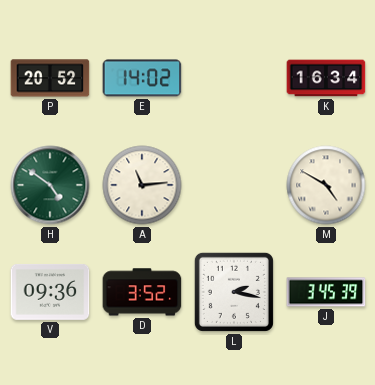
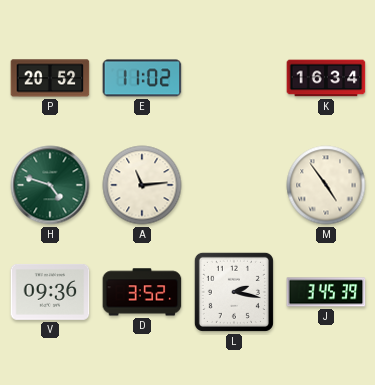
E: 14:02 -> 11:02
H: 4:51 -> 4:48
M: 4:50 -> 4:54
